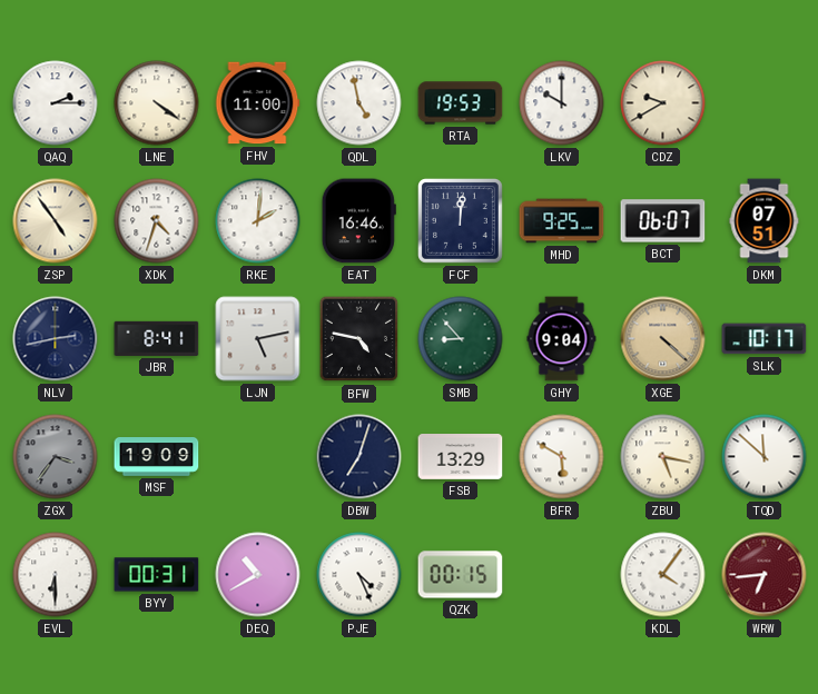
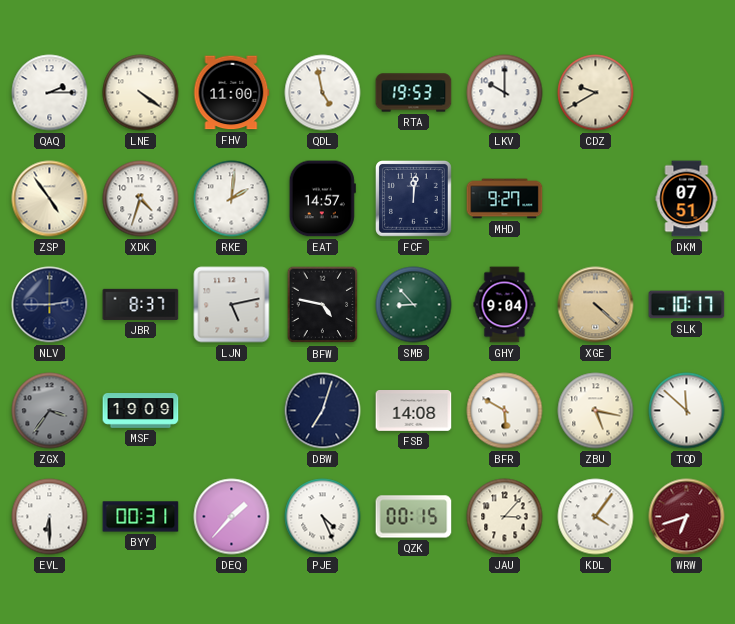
EAT: 16:46 -> 14:57
MHD: 9:25 -> 9:27
BCT: 06:07 -> none
NLV: 2:43 -> 2:45
JBR: 8:41 -> 8:37
FSB: 13:29 -> 14:08
DEQ: 10:40 -> 1:37
JAU: none -> 3:07
WRW: 6:44 -> 6:42
